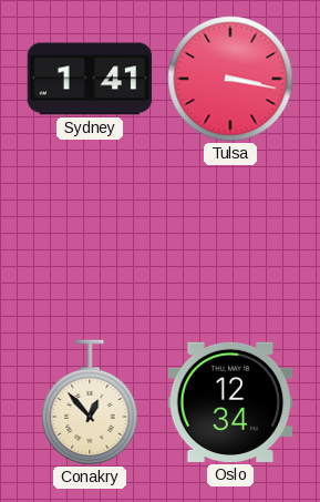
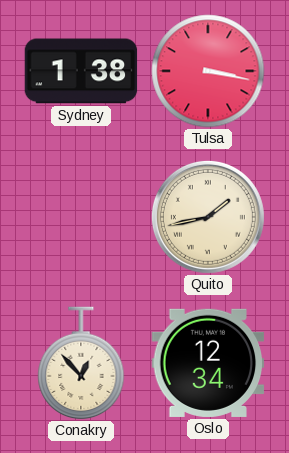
Sydney: 1:41 -> 1:38
Quito: none -> 1:43
